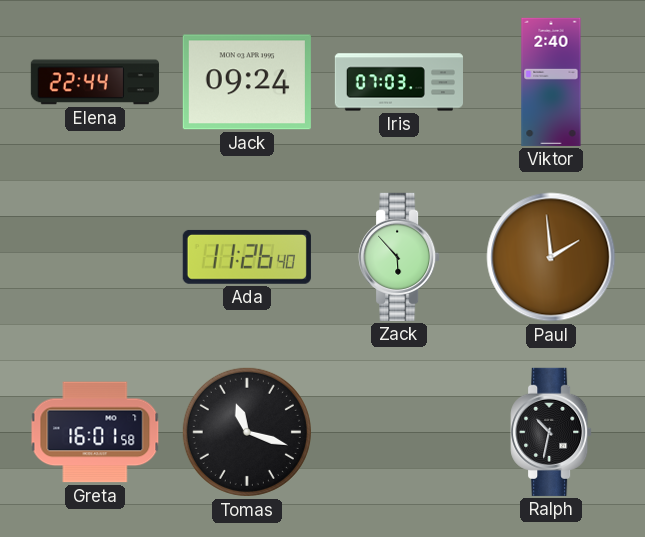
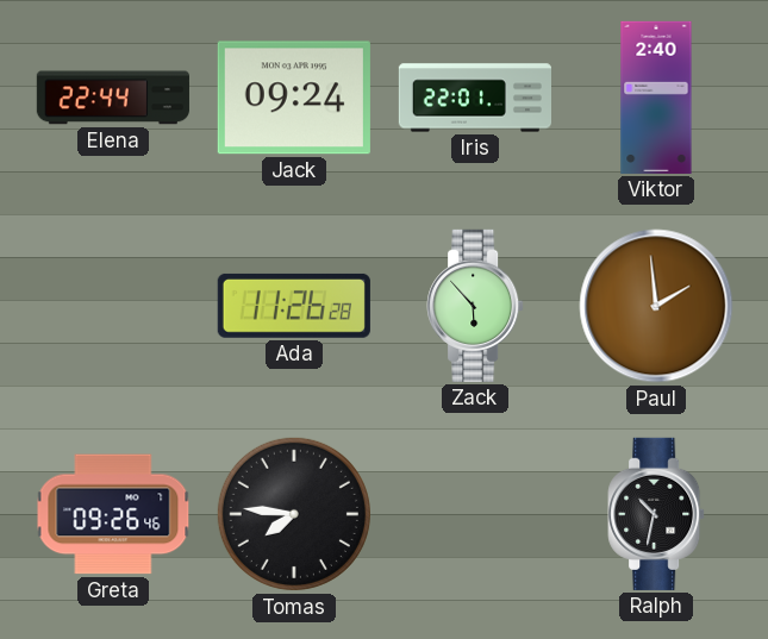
Iris: 07:03 -> 22:01
Ada: 11:26:40 -> 11:26:28
Greta: 16:01 -> 09:26
Tomas: 11:18 -> 7:46
